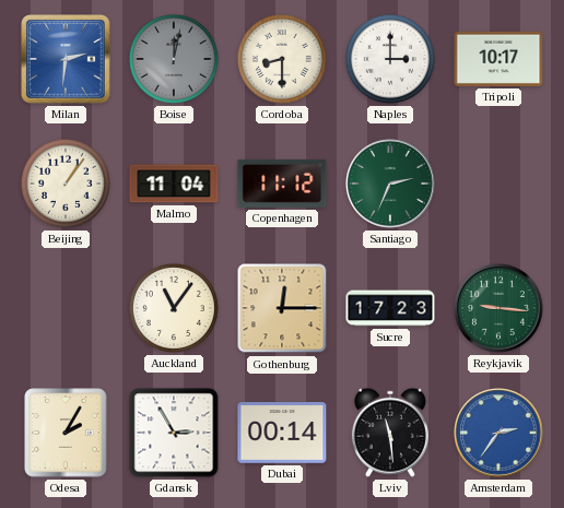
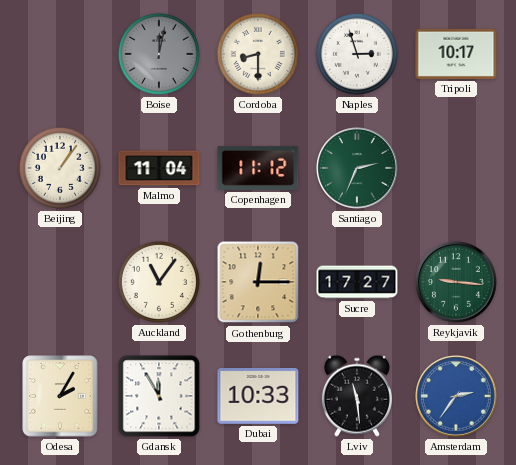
Milan: 2:31 -> none
Naples: 3:00 -> 2:57
Sucre: 17:23 -> 17:27
Gdansk: 2:55 -> 11:55
Dubai: 00:14 -> 10:33
